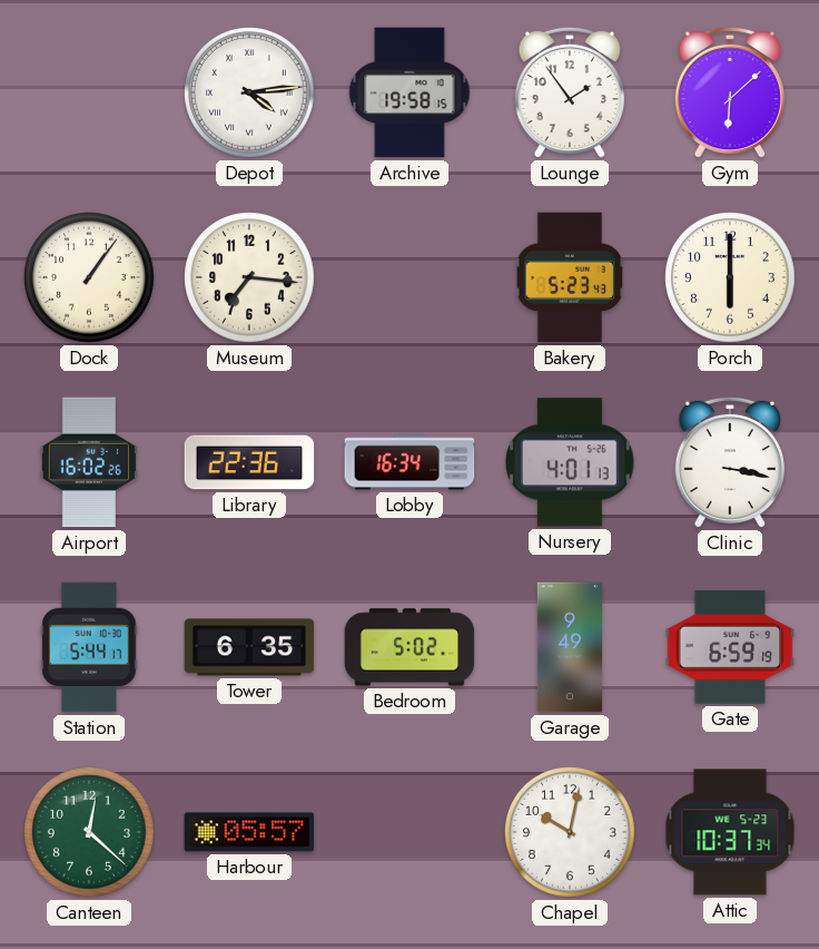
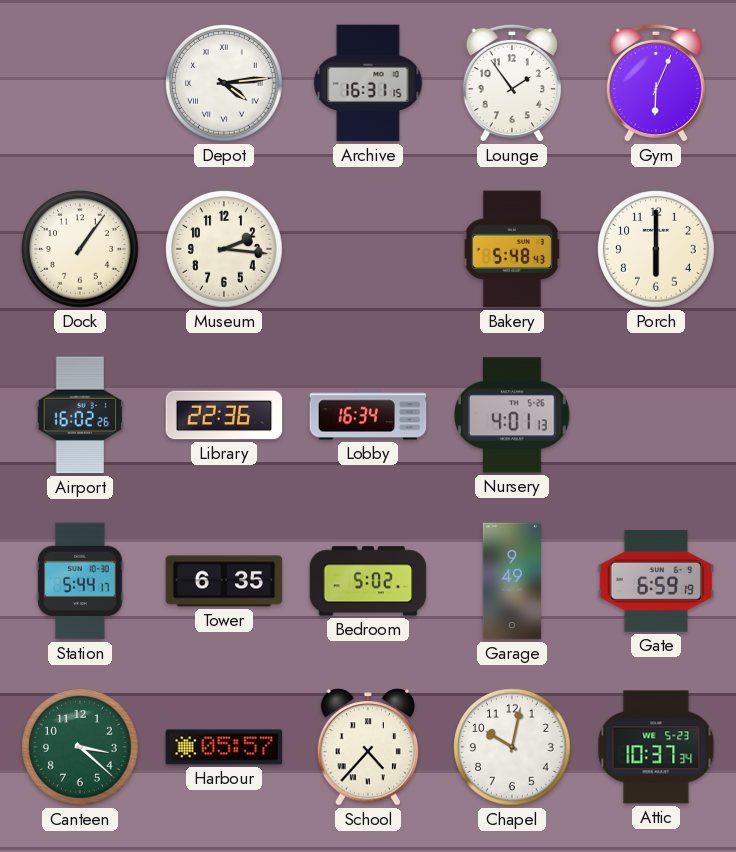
Archive: 19:58 -> 16:31
Gym: 6:08 -> 6:04
Museum: 7:16 -> 2:16
Bakery: 5:23 -> 5:48
Clinic: 3:17 -> none
Canteen: 12:22 -> 3:22
School: none -> 4:37
